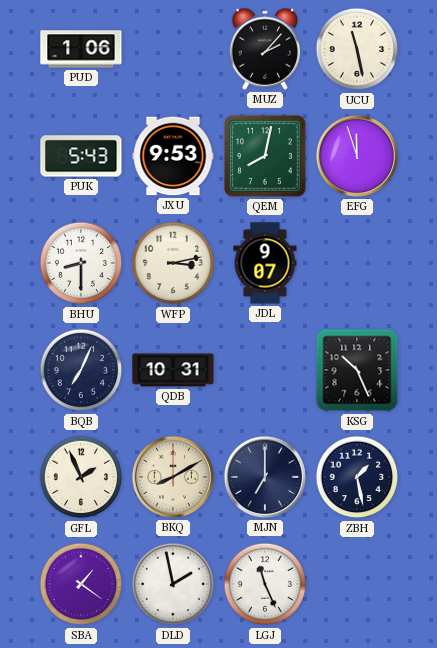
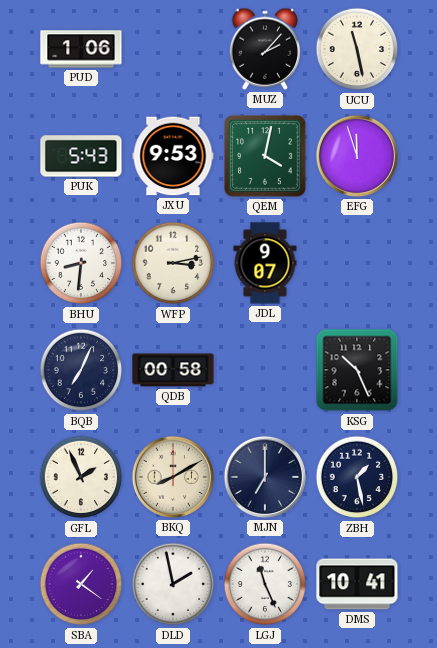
QEM: 8:02 -> 4:02
BHU: 8:30 -> 8:31
QDB: 10:31 -> 00:58
DMS: none -> 10:41
